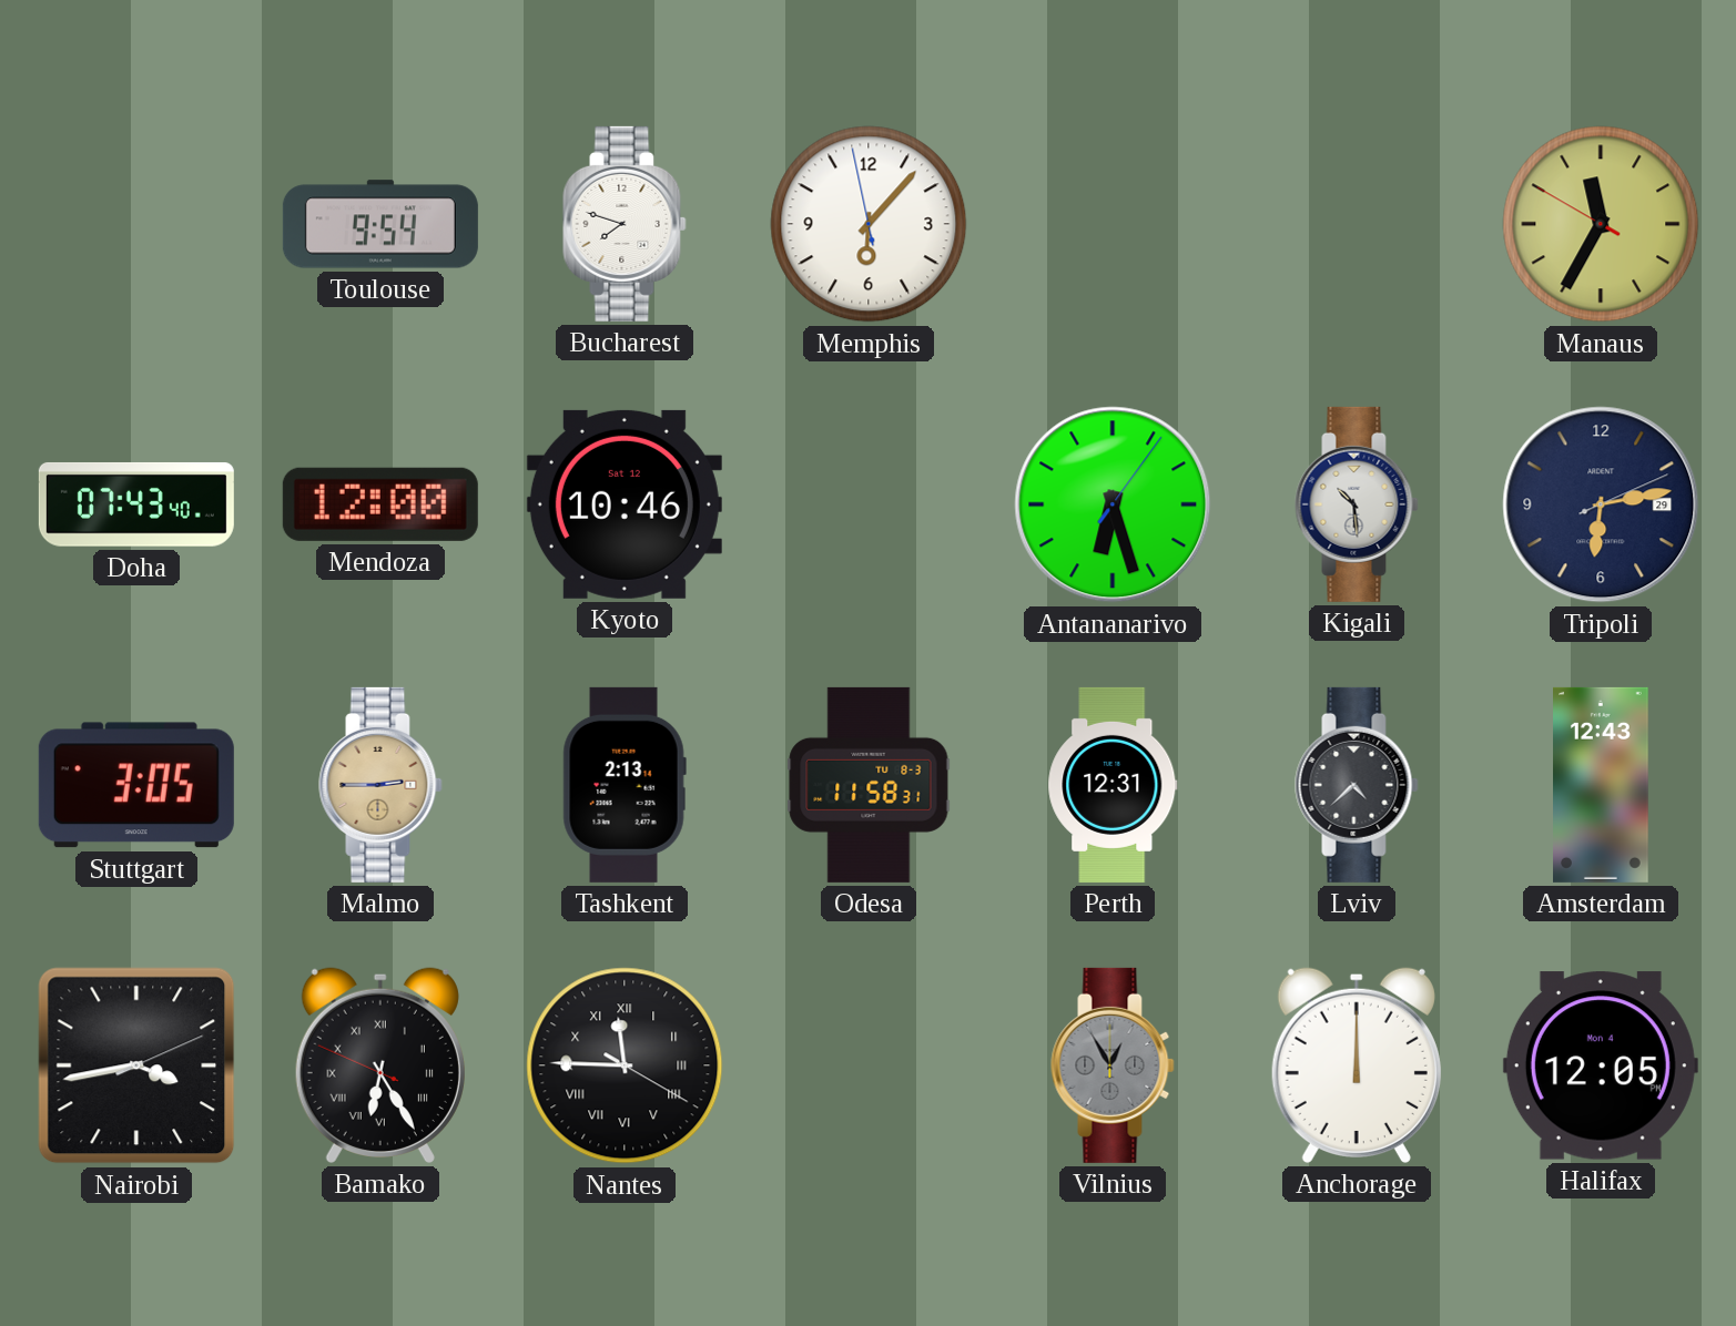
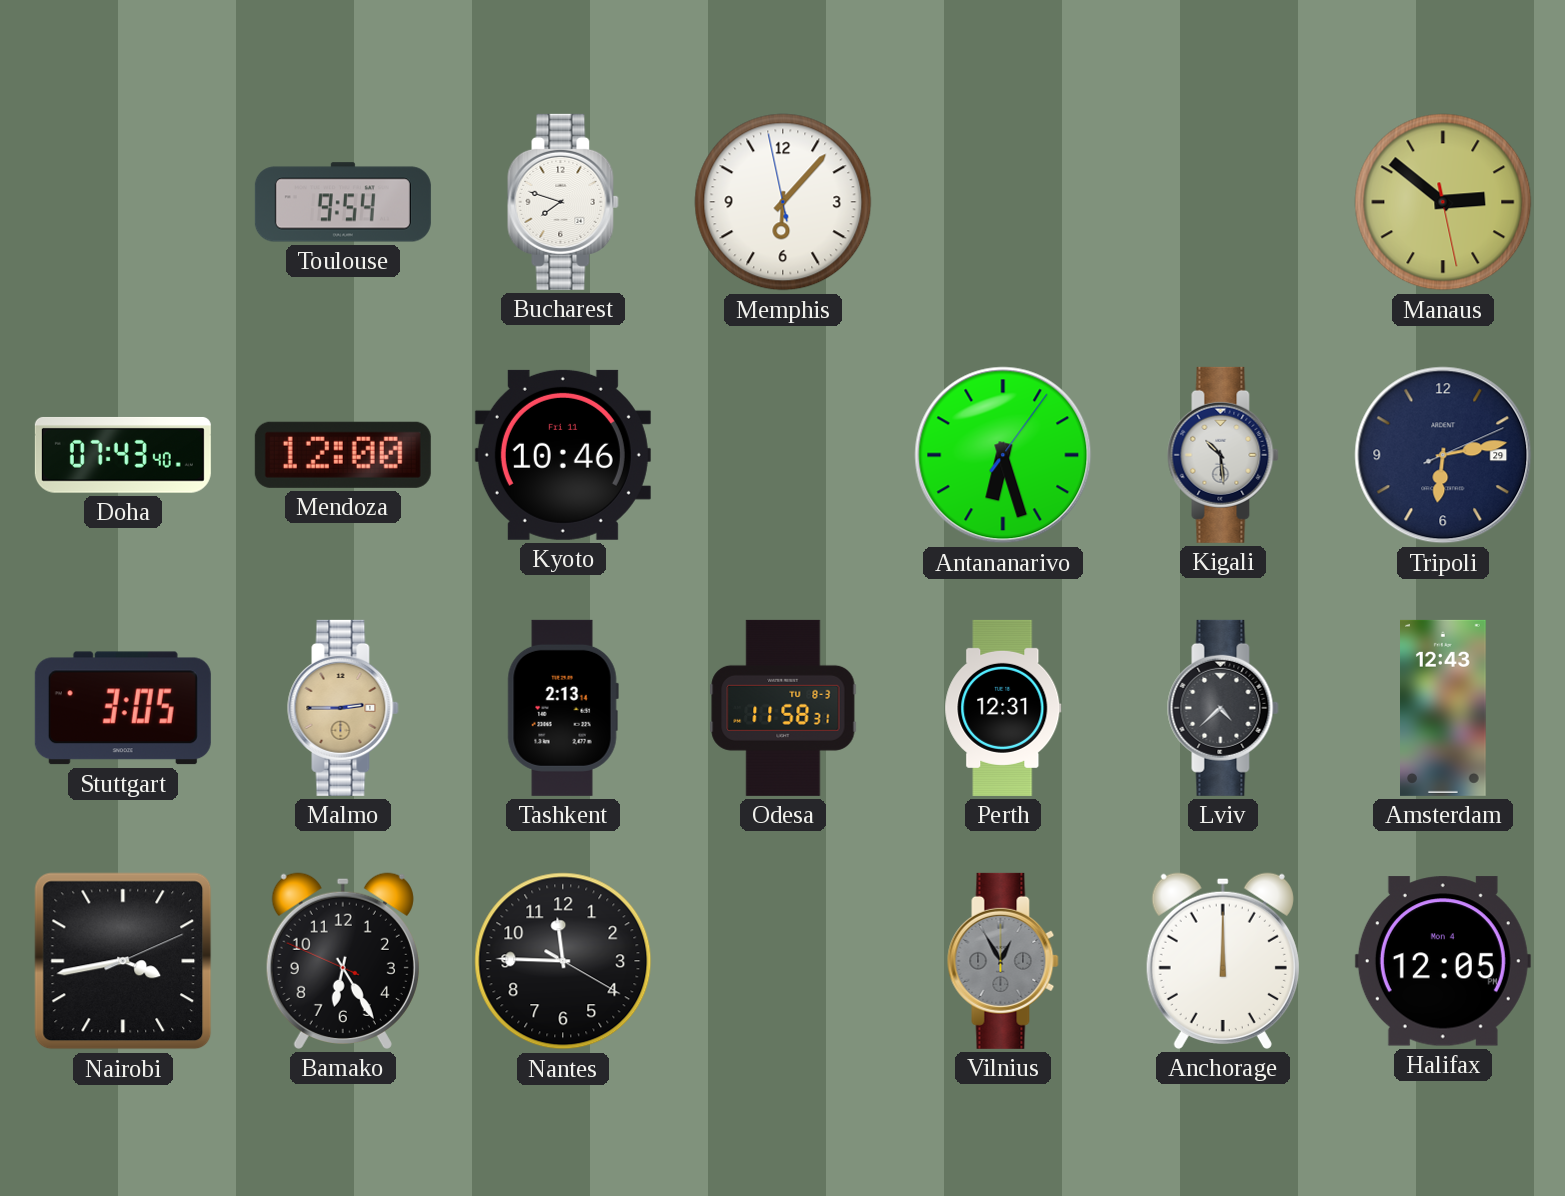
Manaus: 11:34 -> 2:51
Kyoto date: Sat 12 -> Fri 11
Bamako numerals: Roman -> Arabic
Nantes numerals: Roman -> Arabic
